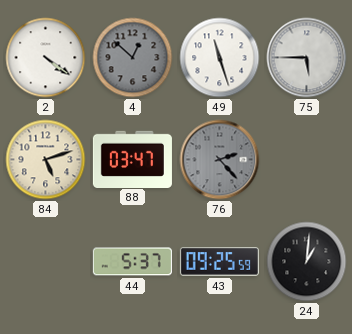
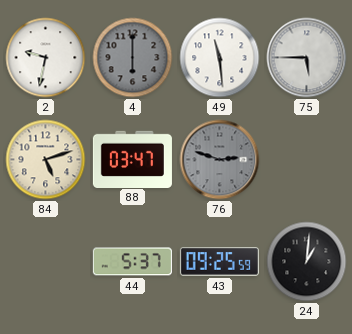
2: 4:21 -> 9:32
4: 12:52 -> 6:00
49: 11:27 -> 11:29
76: 2:23 -> 2:48
